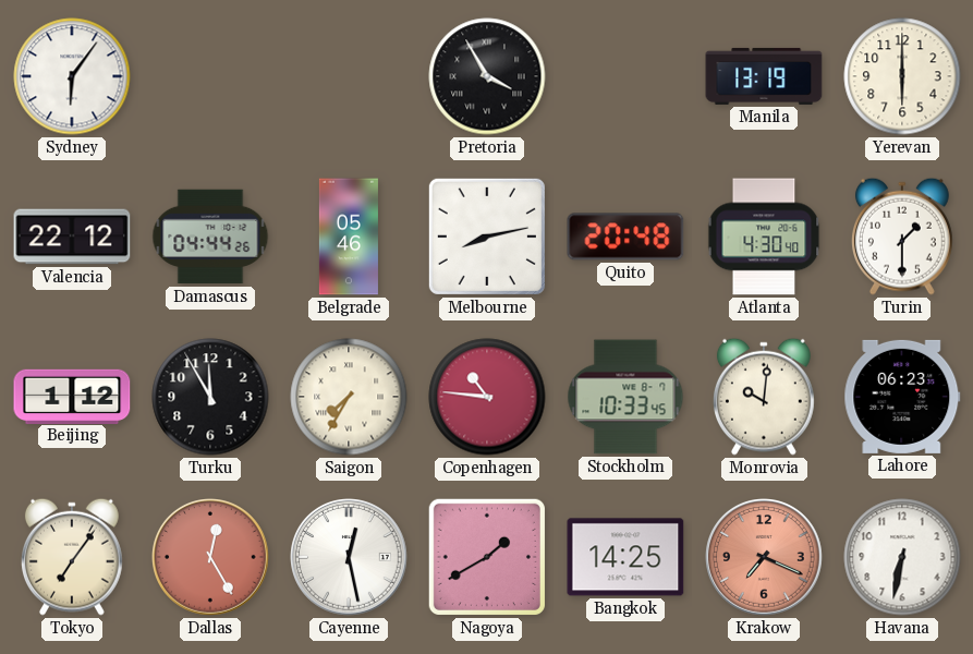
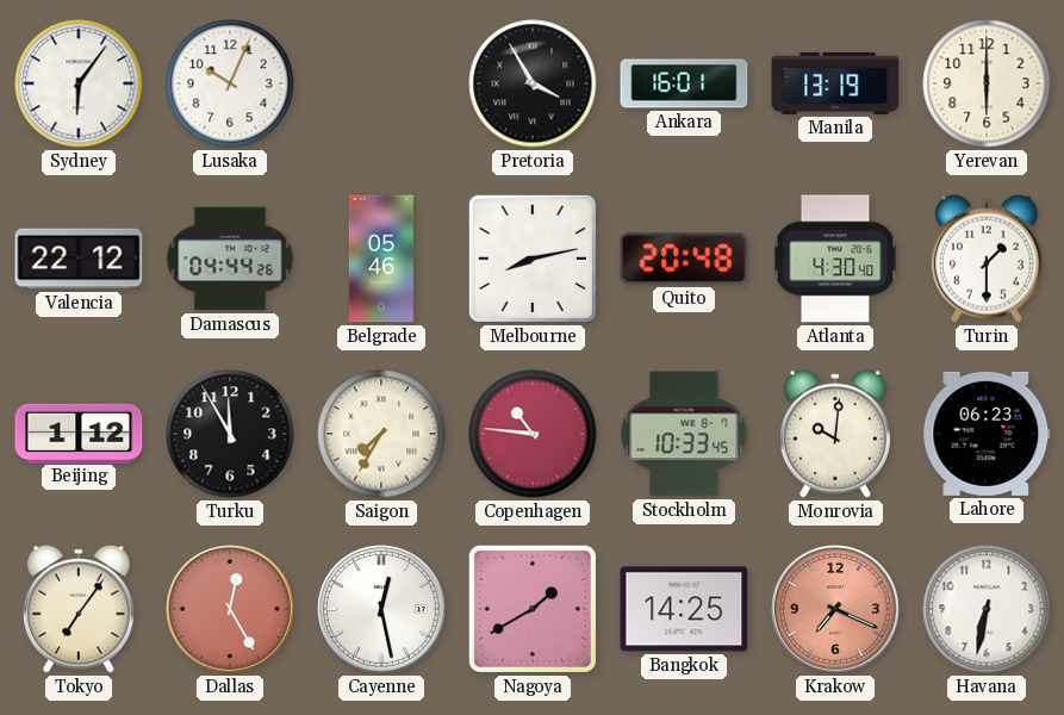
Lusaka: none -> 10:04
Ankara: none -> 16:01
